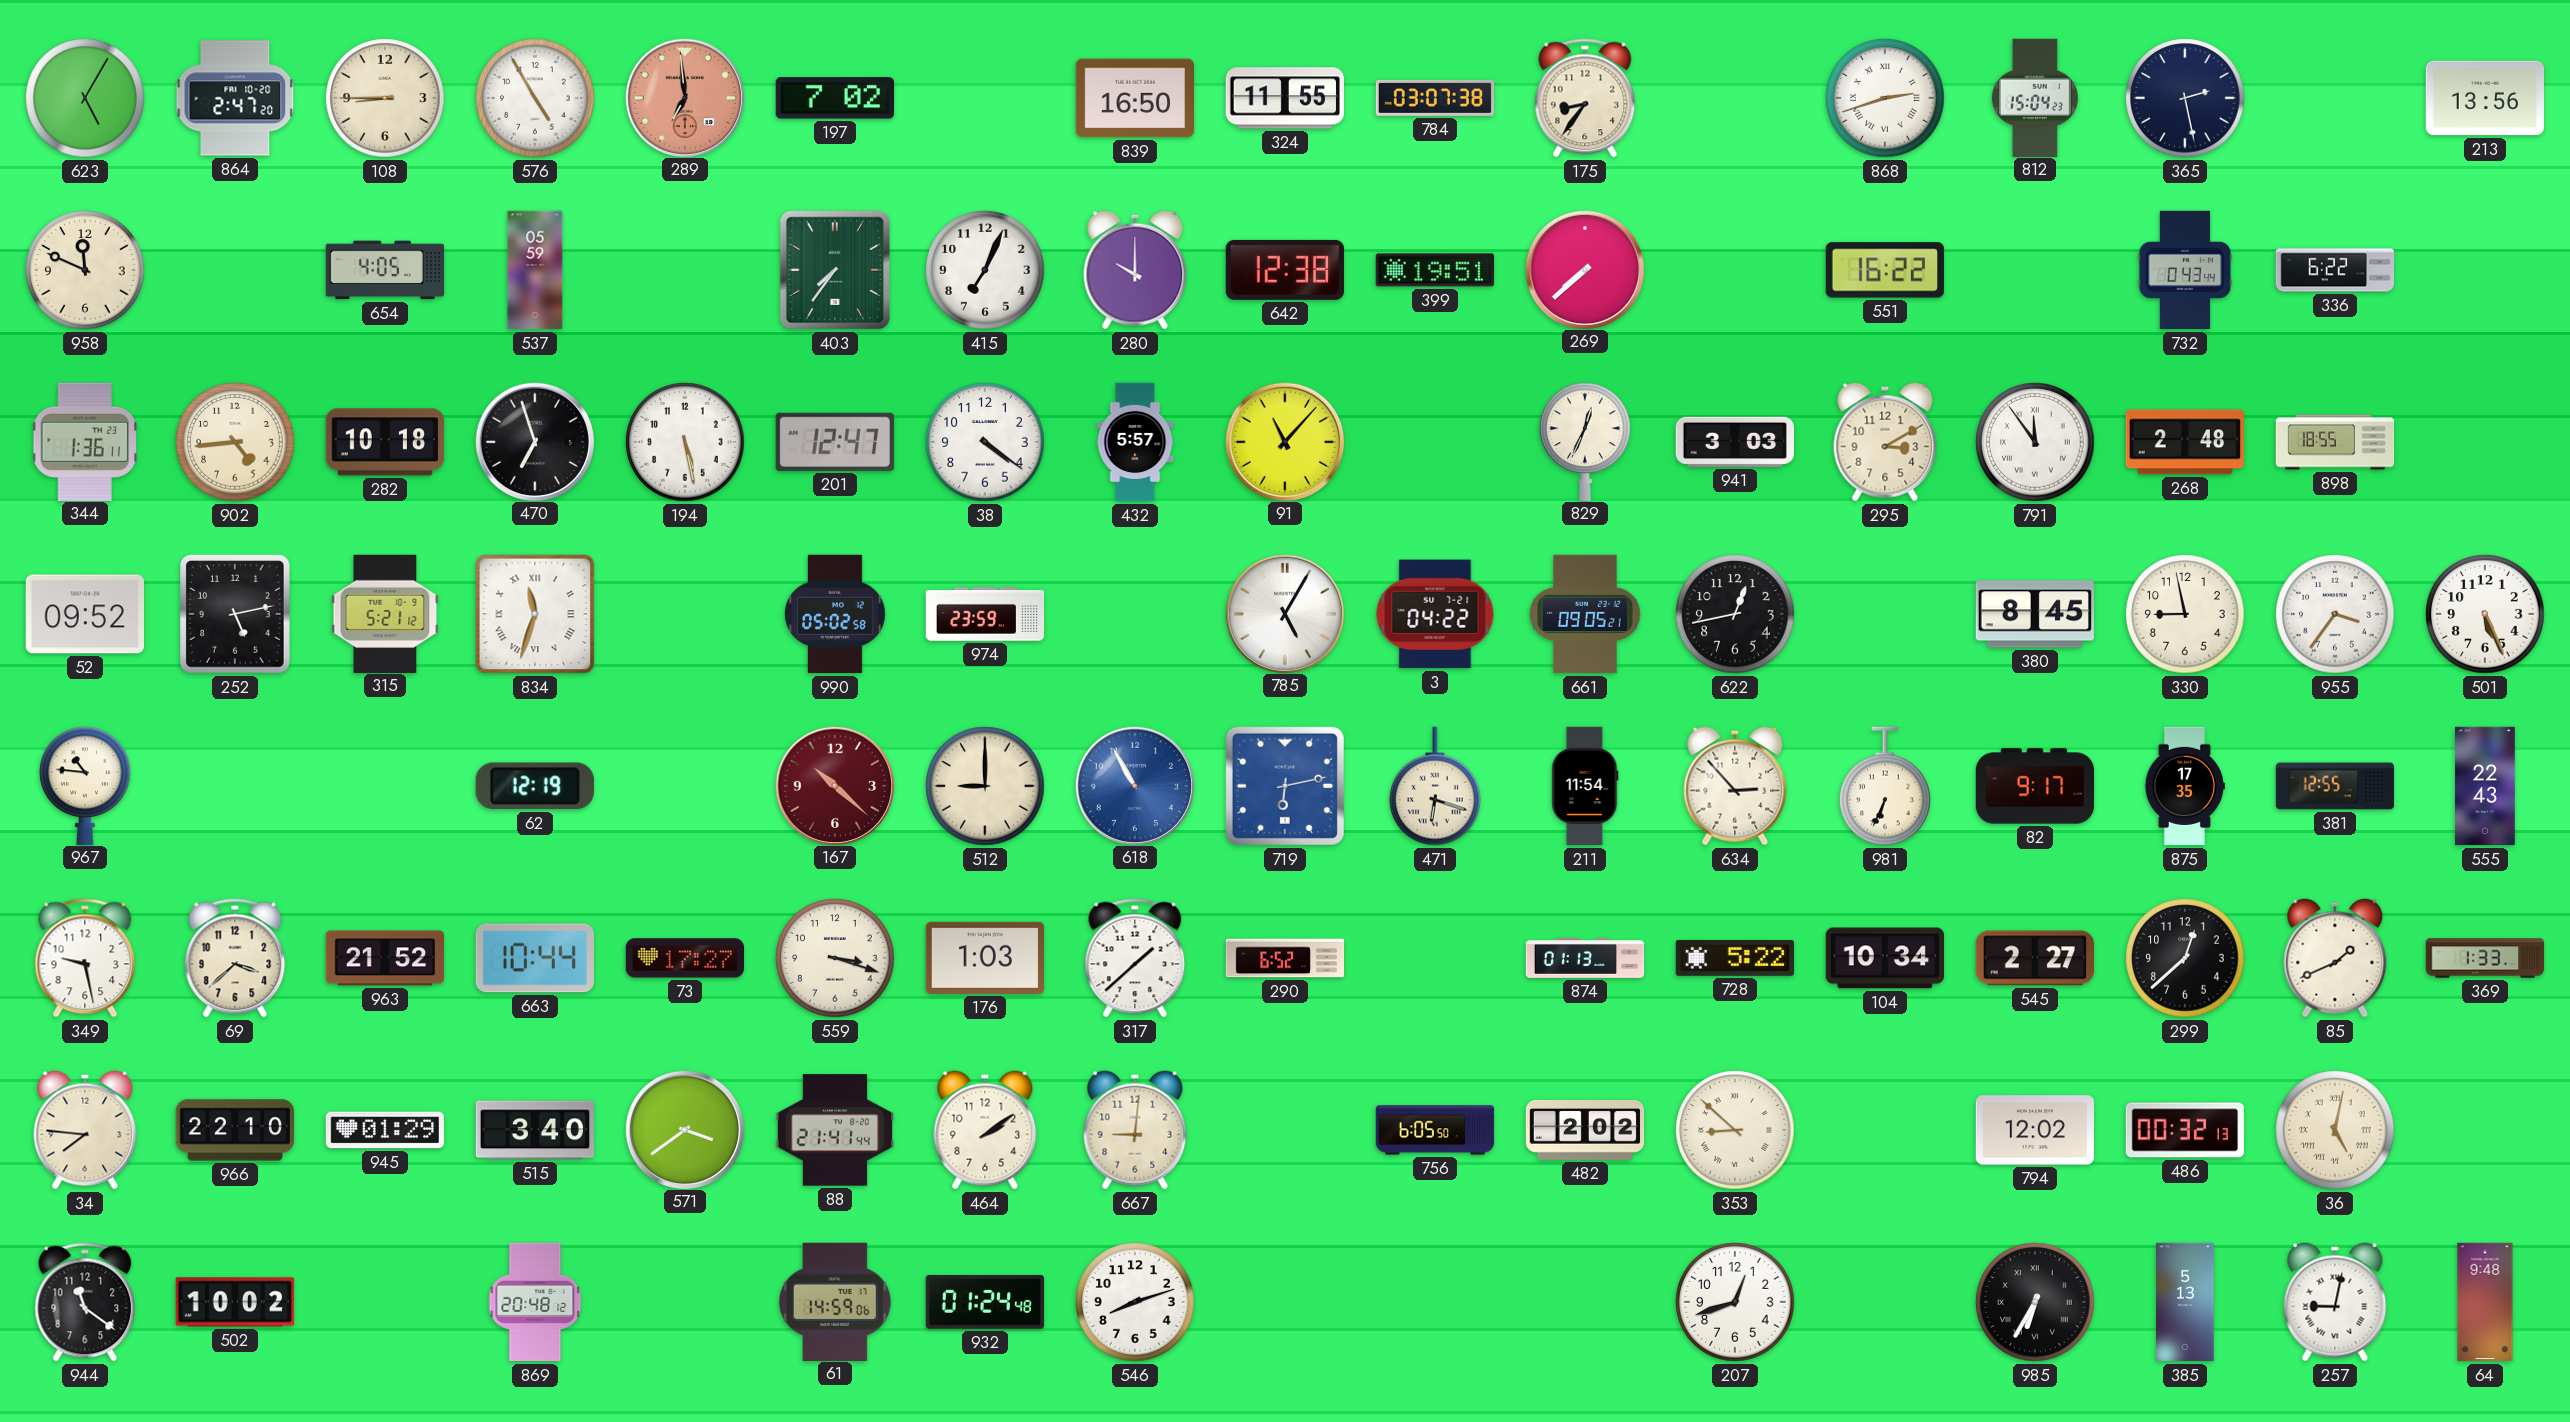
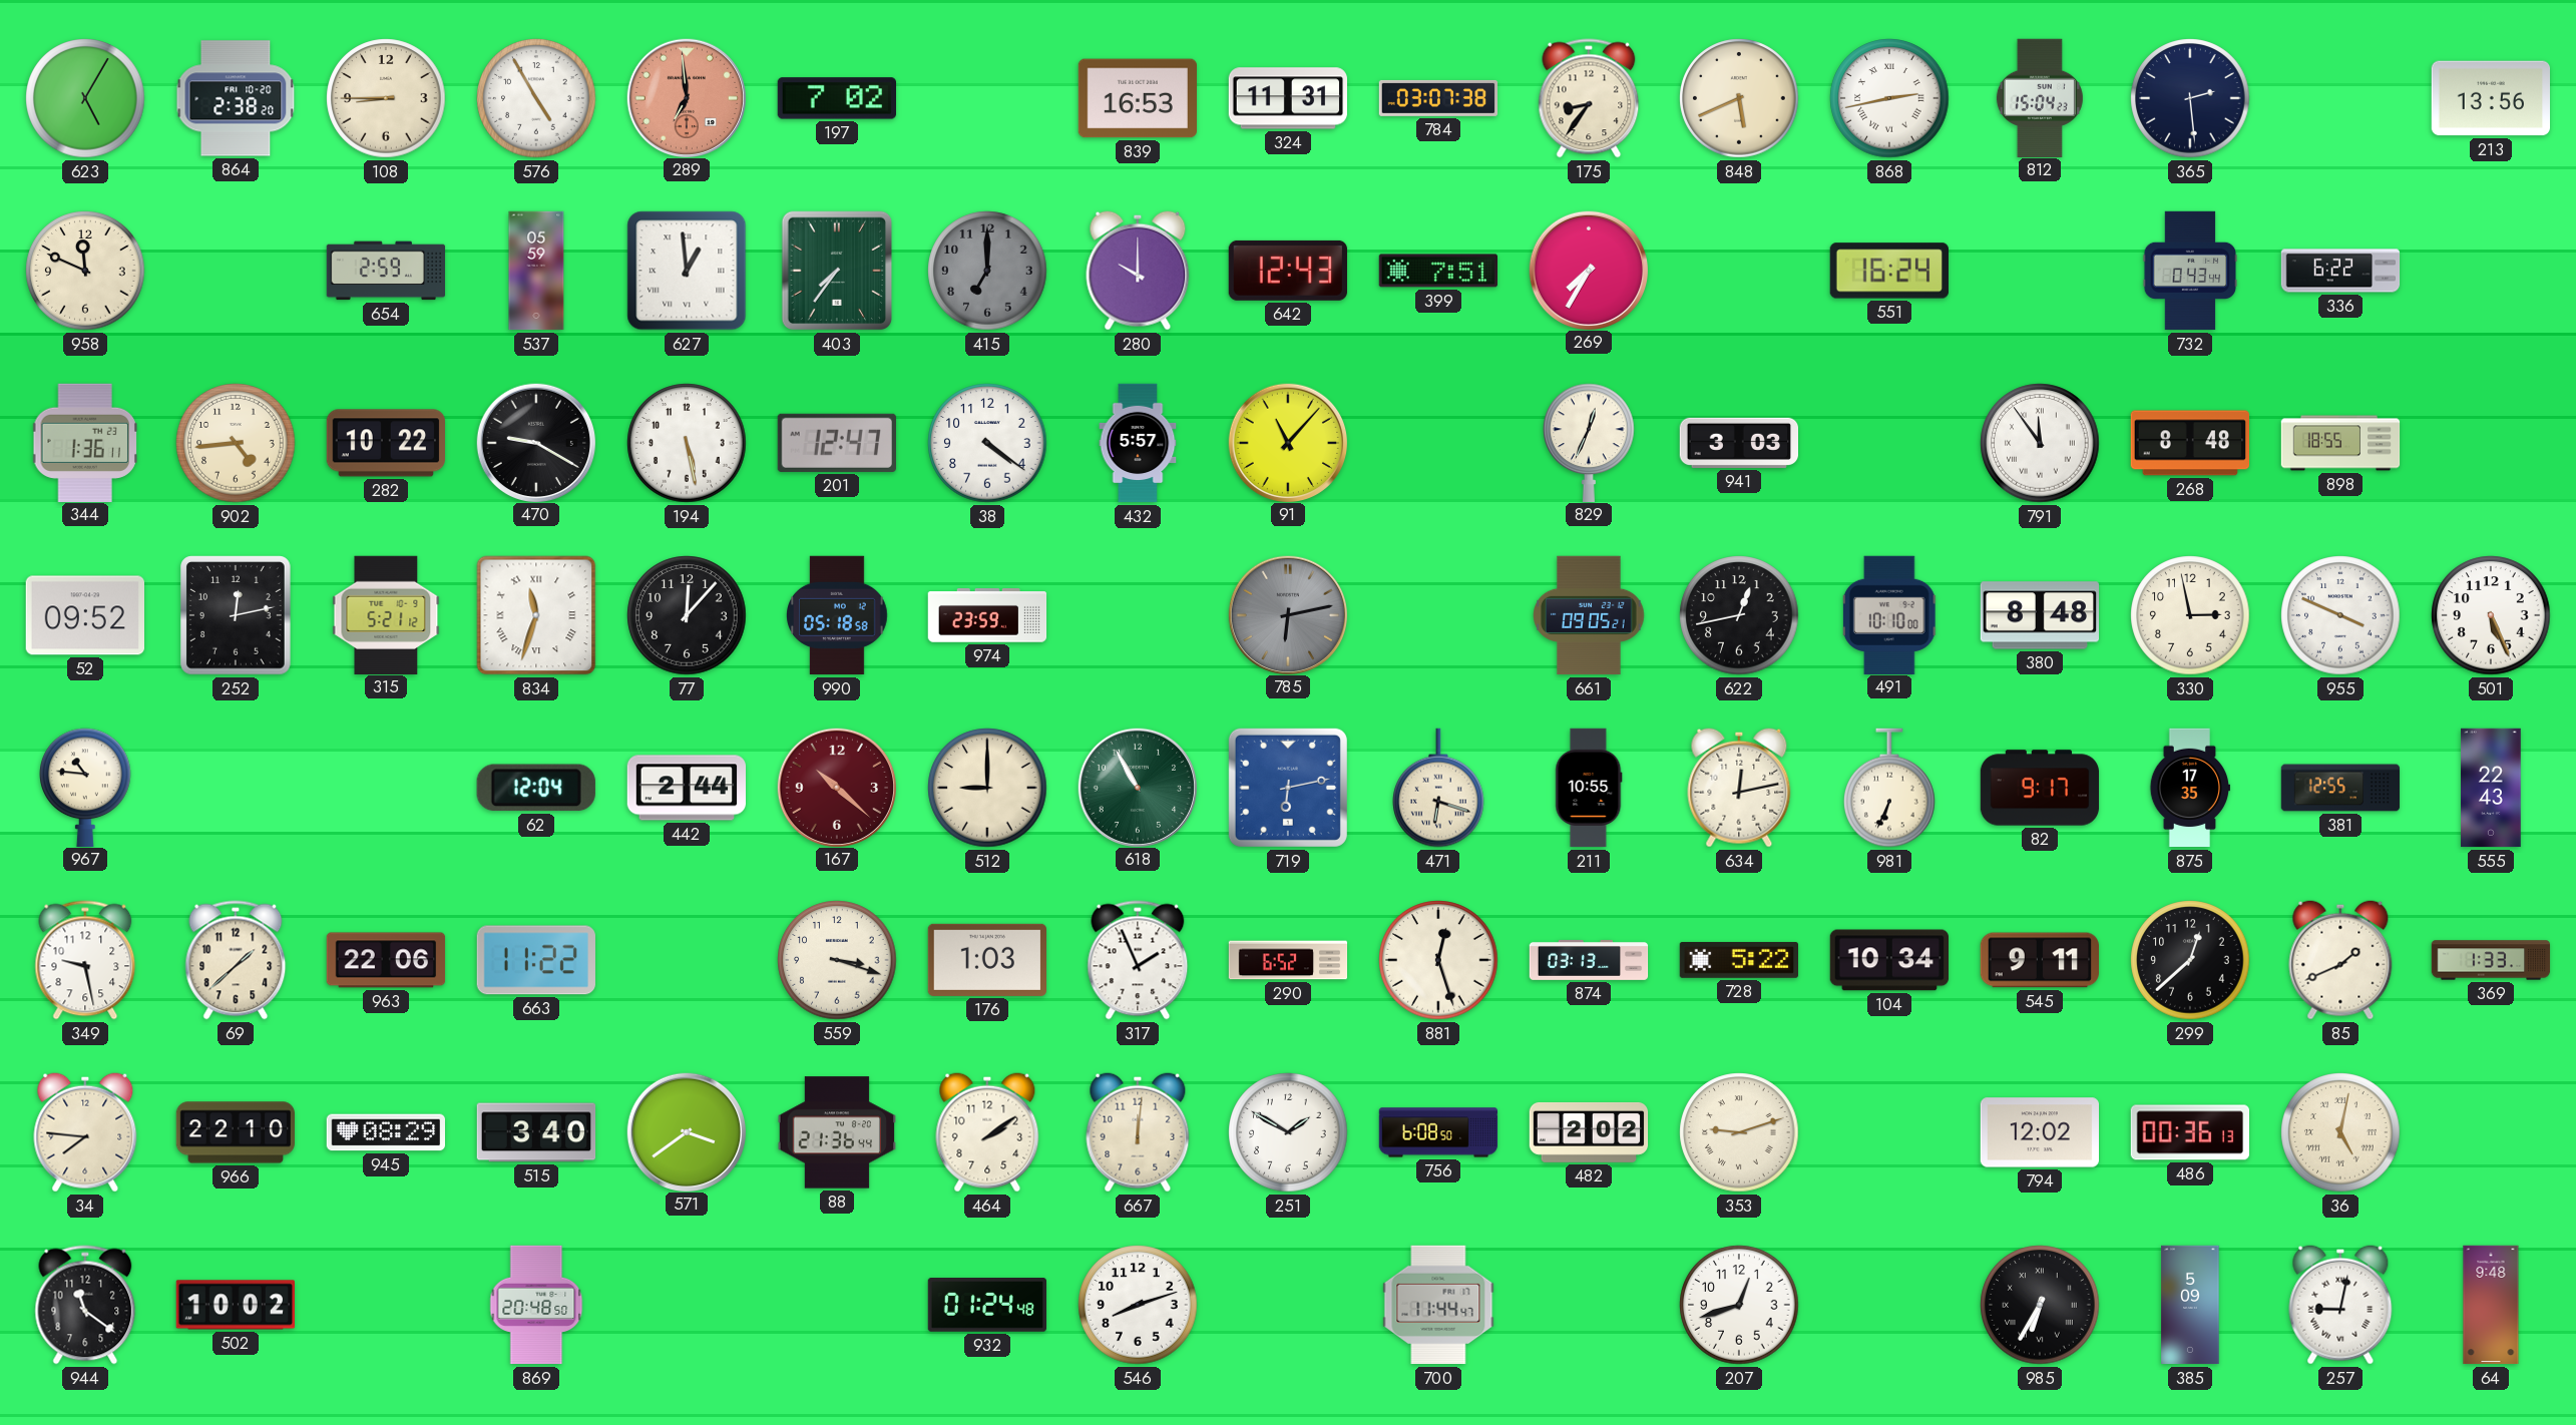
864: 2:47 -> 2:38
839: 16:50 -> 16:53
324: 11:55 -> 11:31
848: none -> 5:41
868: 2:42 -> 2:43
365: 2:28 -> 2:29
654: 4:05 -> 2:59
627: none -> 12:59
415: 7:04 -> 7:00
415 dial: white -> grey
642: 12:38 -> 12:43
399: 19:51 -> 7:51
269: 7:38 -> 7:35
551: 16:22 -> 16:24
282: 10:18 -> 10:22
470: 6:57 -> 9:20
295: 3:10 -> none
268: 2:48 -> 8:48
252: 5:13 -> 12:13
77: none -> 12:07
990: 05:02 -> 05:18
785: 5:05 -> 6:13
785 dial: white -> grey
3: 04:22 -> none
491: none -> 10:10
380: 8:45 -> 8:48
330: 8:58 -> 2:58
955: 3:36 -> 3:49
62: 12:19 -> 12:04
442: none -> 2:44
618 dial: blue -> green
211: 11:54 -> 10:55
634: 2:53 -> 12:13
69: 3:38 -> 1:38
963: 21:52 -> 22:06
663: 10:44 -> 11:22
73: 17:27 -> none
317: 1:38 -> 1:56
881: none -> 12:27
874: 01:13 -> 03:13
545: 2:27 -> 9:11
945: 01:29 -> 08:29
88: 21:41 -> 21:36
667: 9:01 -> 12:01
251: none -> 1:50
756: 6:05 -> 6:08
353: 8:52 -> 9:12
486: 00:32 -> 00:36
869: 20:48:12 -> 20:48:50
61: 14:59 -> none
700: none -> 11:44
385: 5:13 -> 5:09
